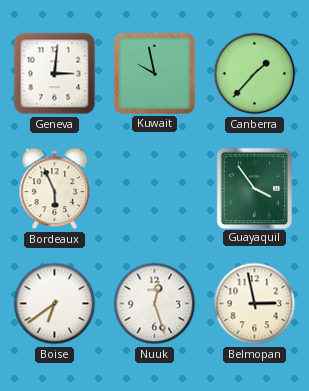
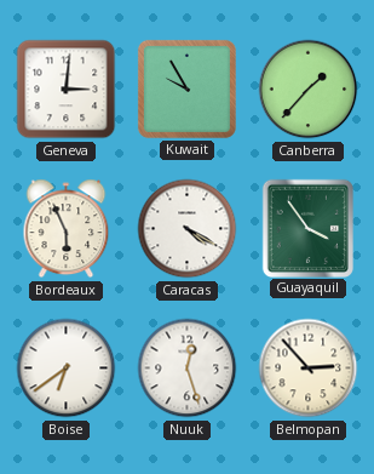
Kuwait: 9:58 -> 9:55
Caracas: none -> 4:20
Belmopan: 2:58 -> 2:53
